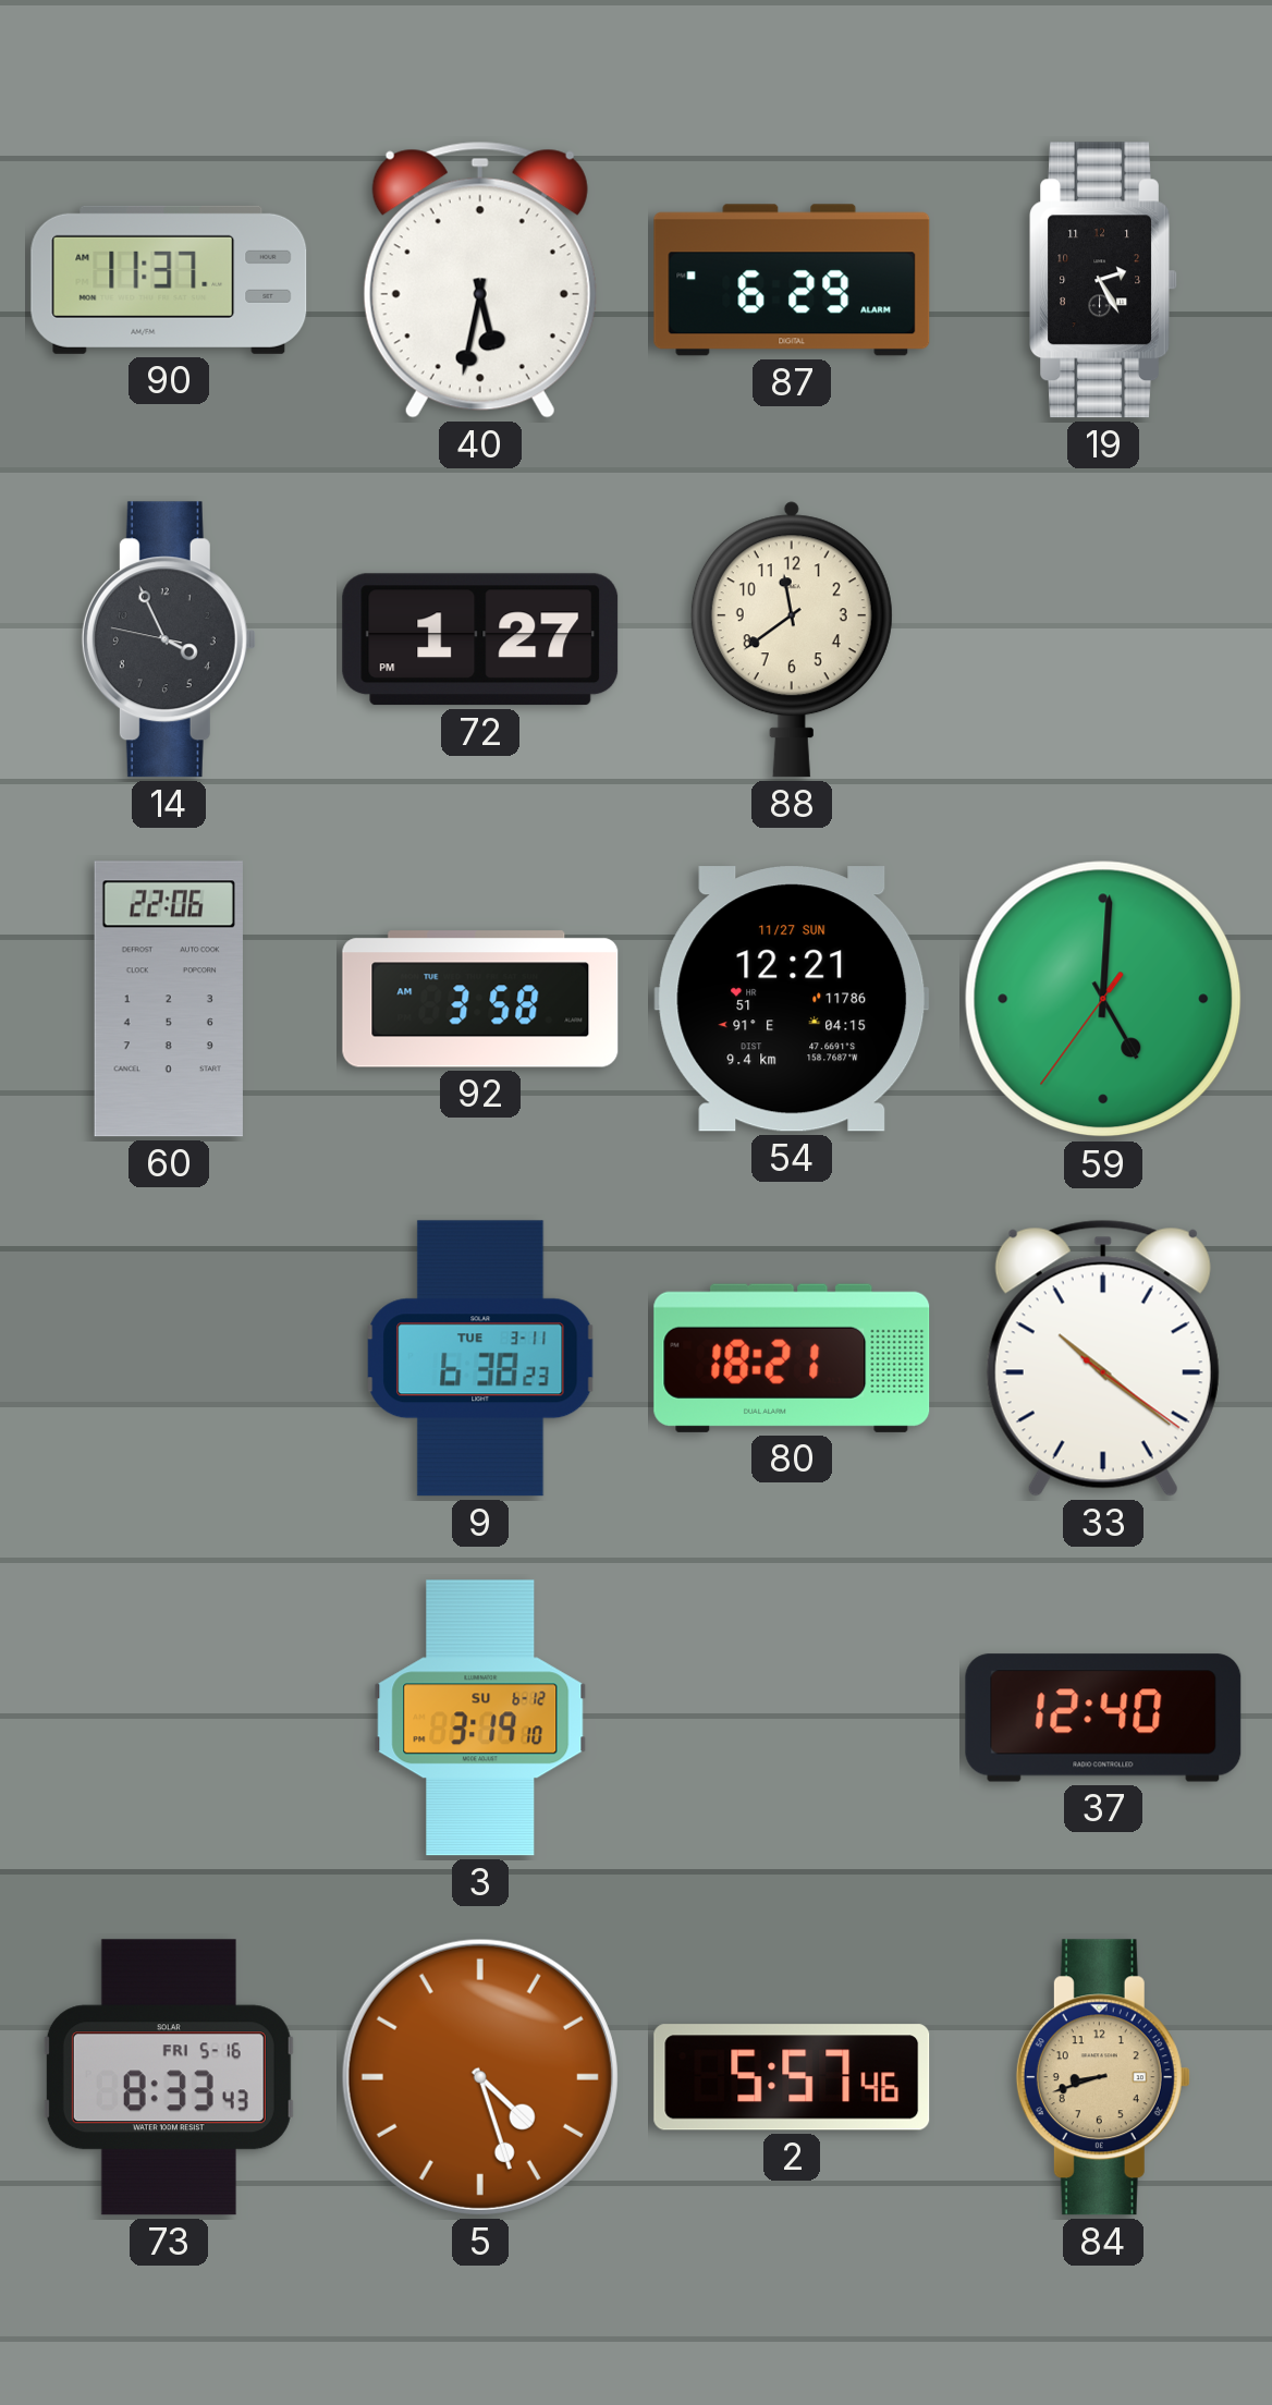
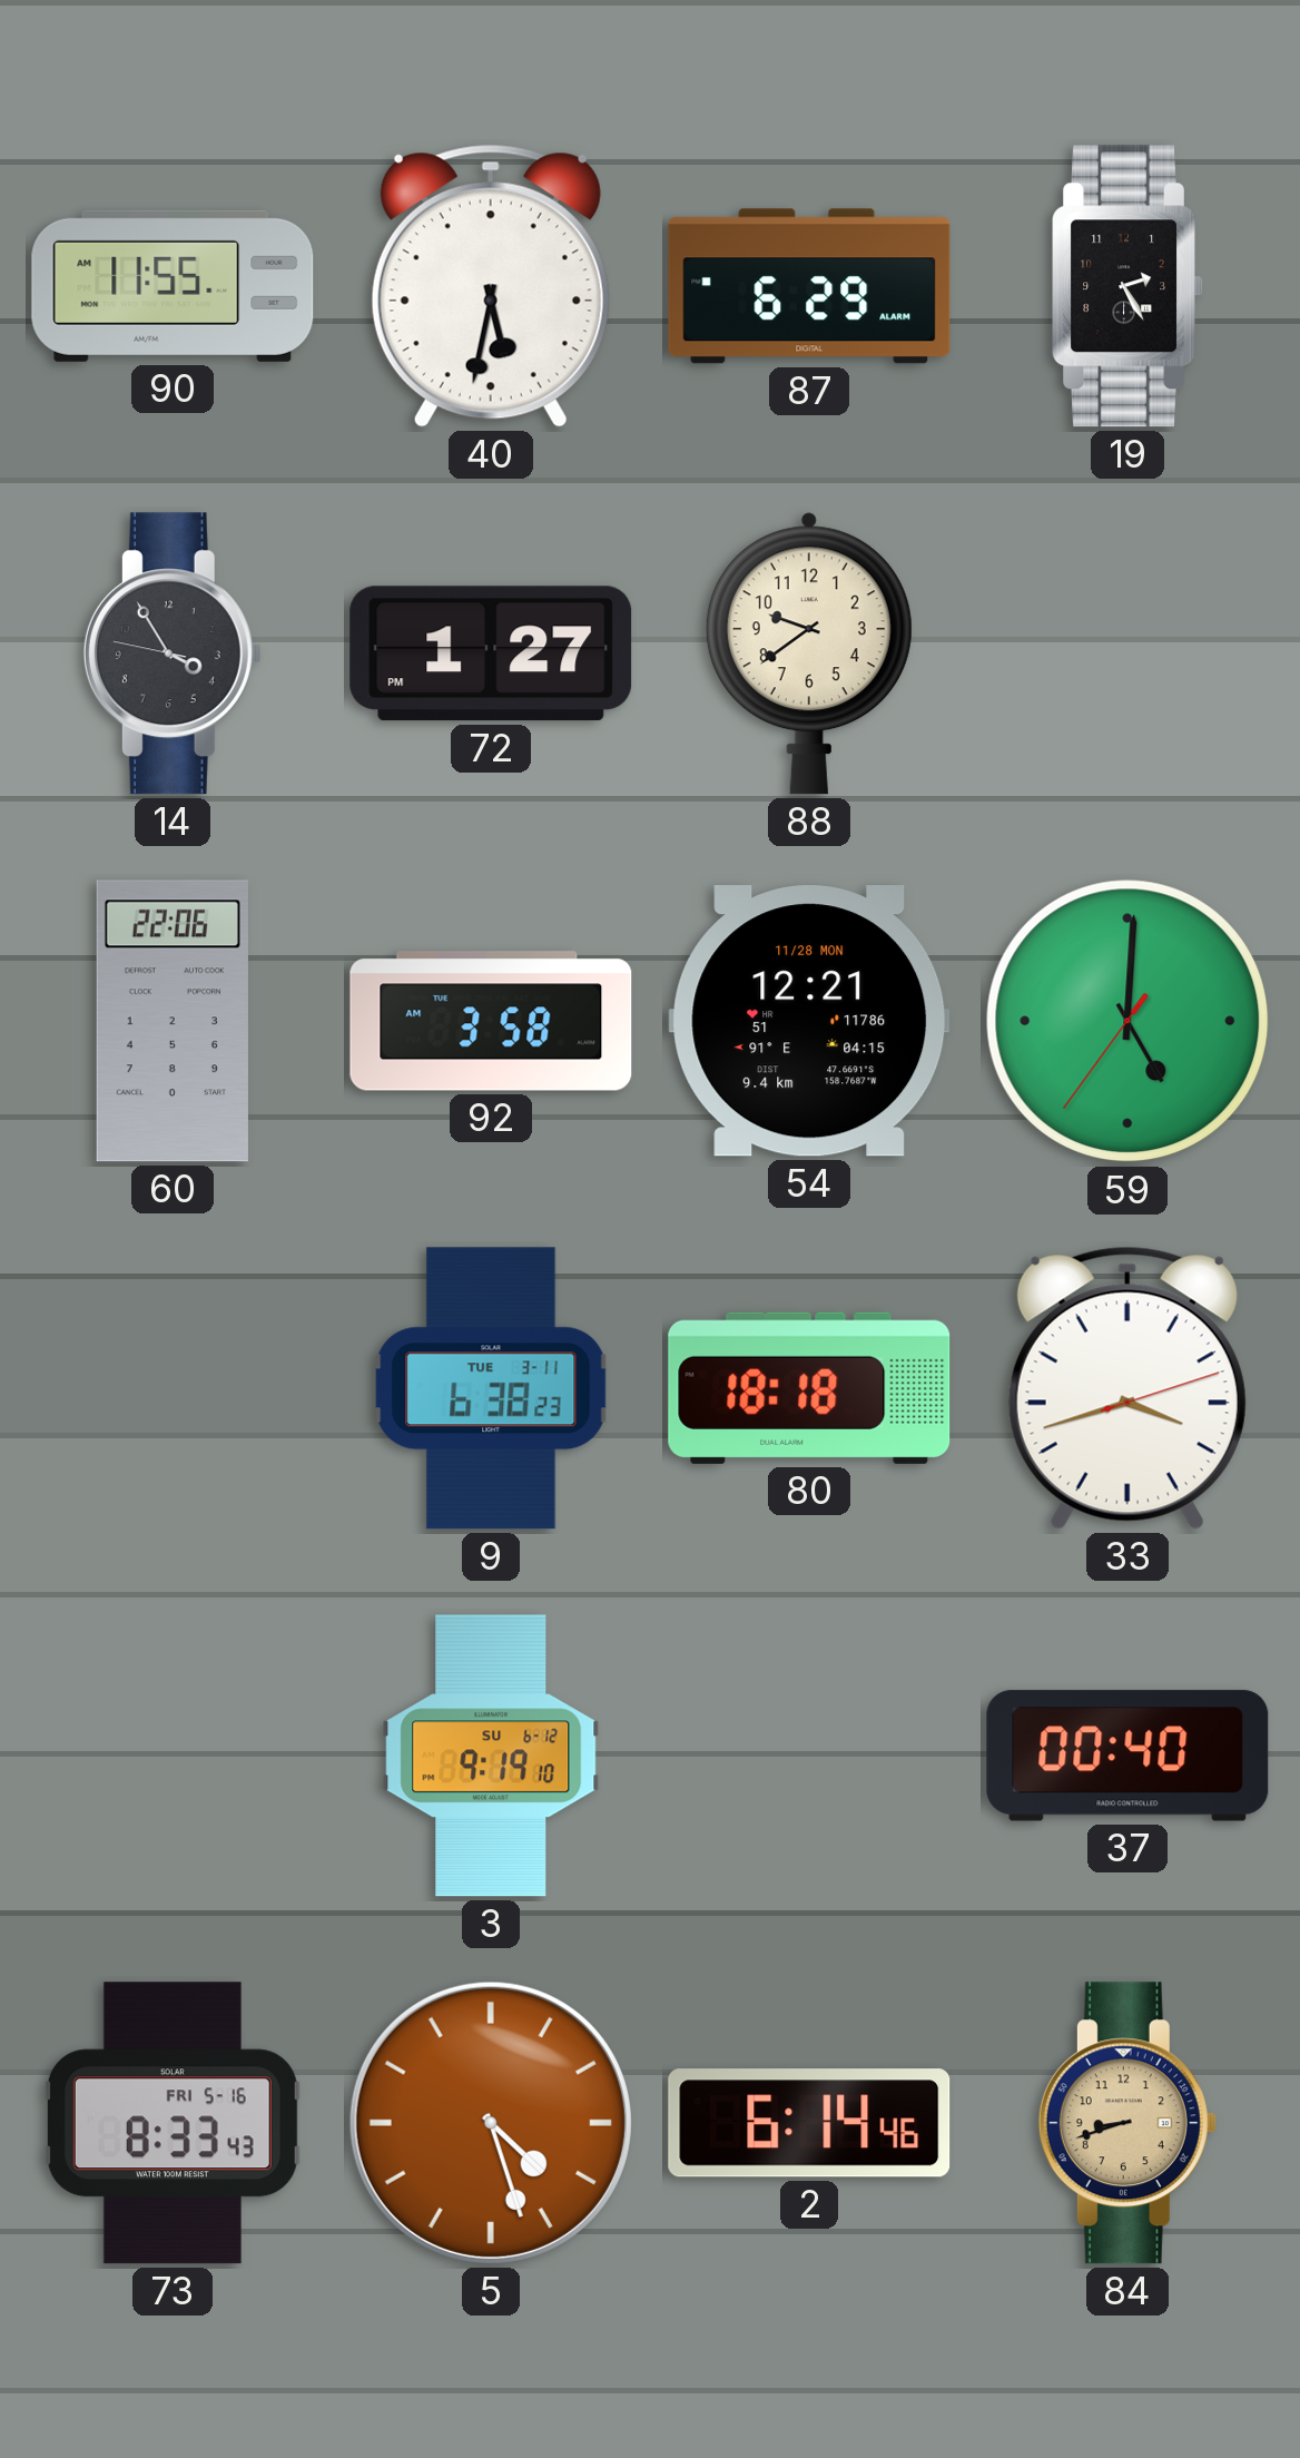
90: 11:37 -> 11:55
14: 3:55 -> 3:54
88: 11:39 -> 9:39
54 date: 11/27 SUN -> 11/28 MON
80: 18:21 -> 18:18
33: 10:21 -> 3:42
3: 3:19 -> 9:19
37: 12:40 -> 00:40
2: 5:57 -> 6:14
